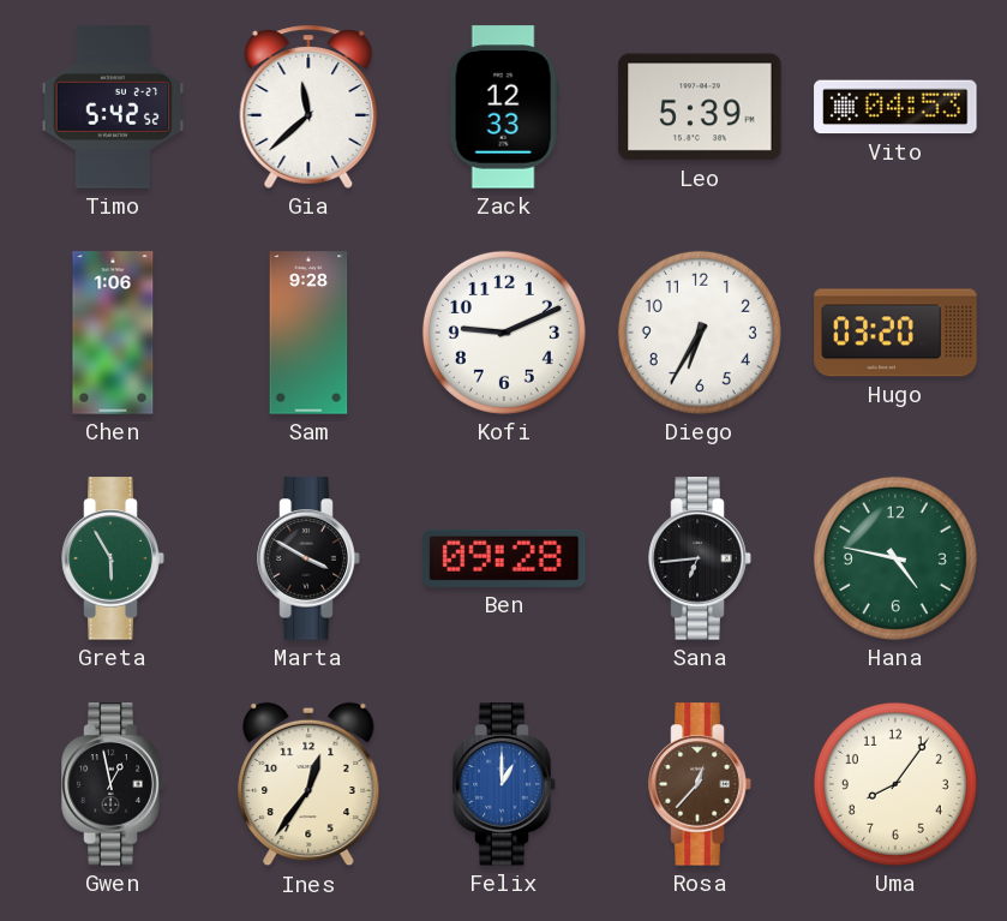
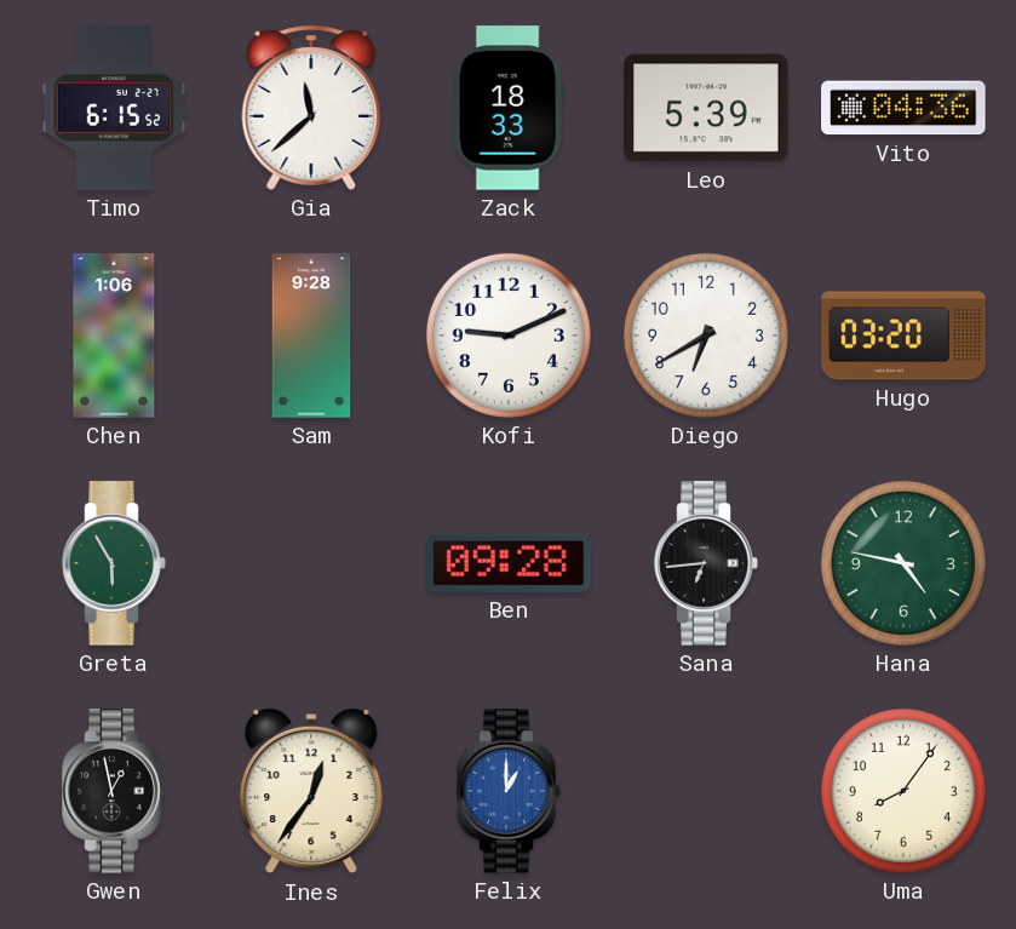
Timo: 5:42 -> 6:15
Zack: 12:33 -> 18:33
Vito: 04:53 -> 04:36
Diego: 6:35 -> 6:40
Marta: 3:50 -> none
Rosa: 12:37 -> none
